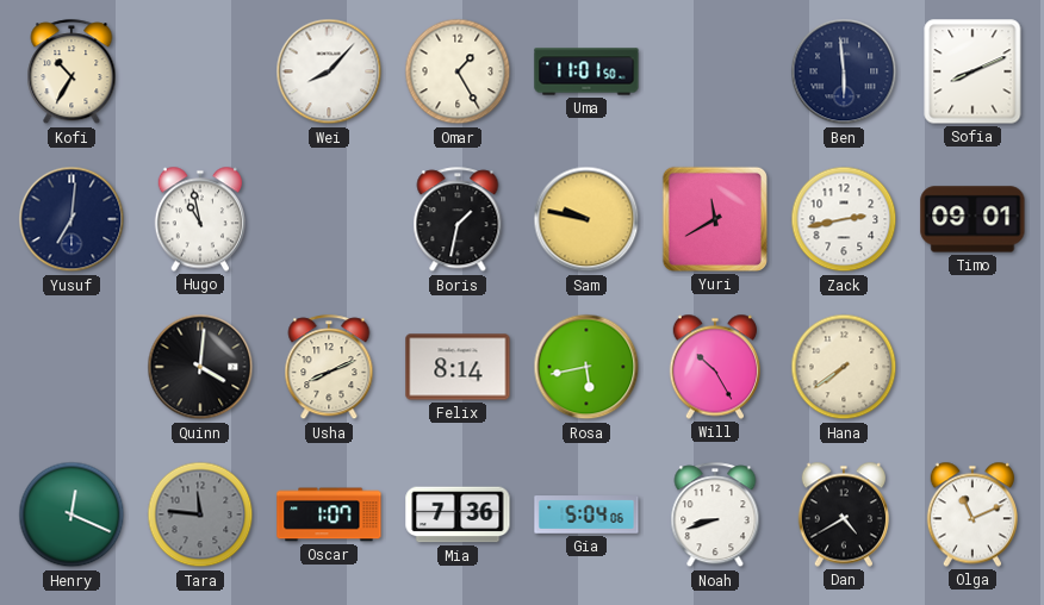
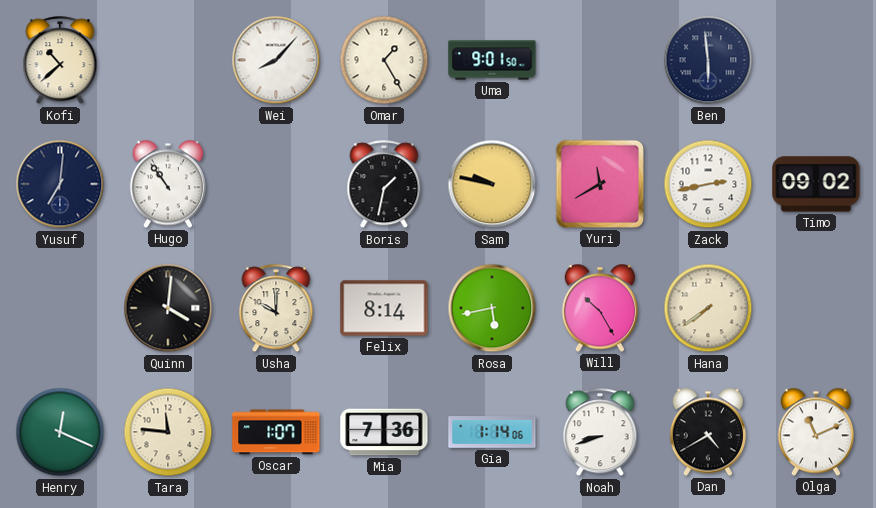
Kofi: 10:35 -> 10:38
Uma: 11:01 -> 9:01
Sofia: 8:11 -> none
Hugo: 10:58 -> 10:54
Timo: 09:01 -> 09:02
Usha: 8:11 -> 10:00
Tara dial: grey -> cream
Gia: 5:04 -> 1:14
